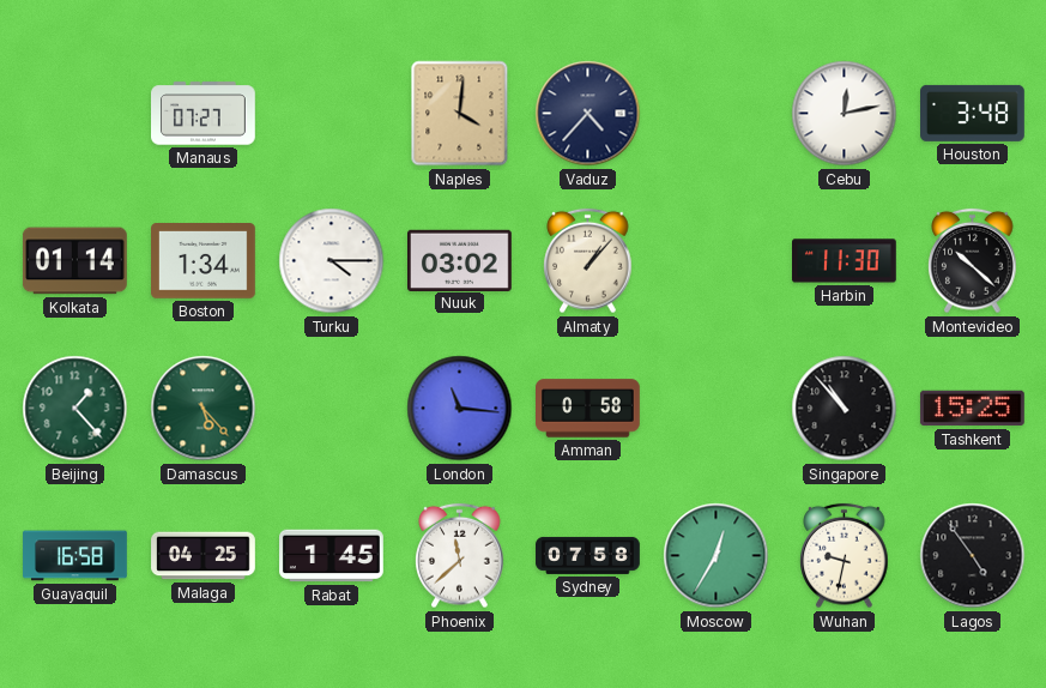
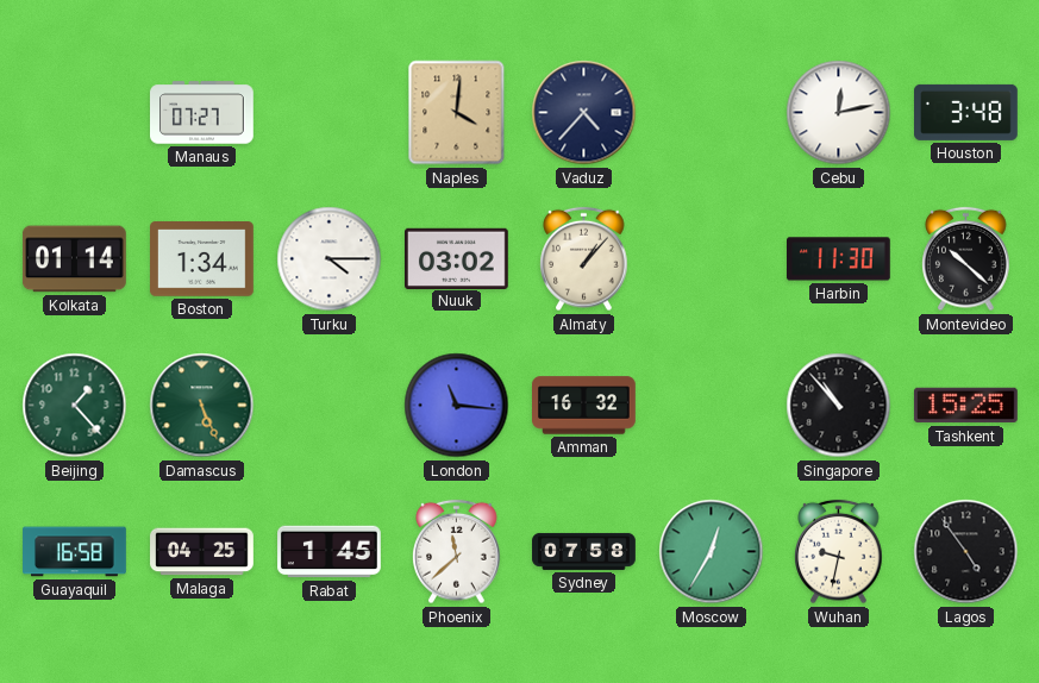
Damascus: 5:23 -> 5:26
Amman: 0:58 -> 16:32
